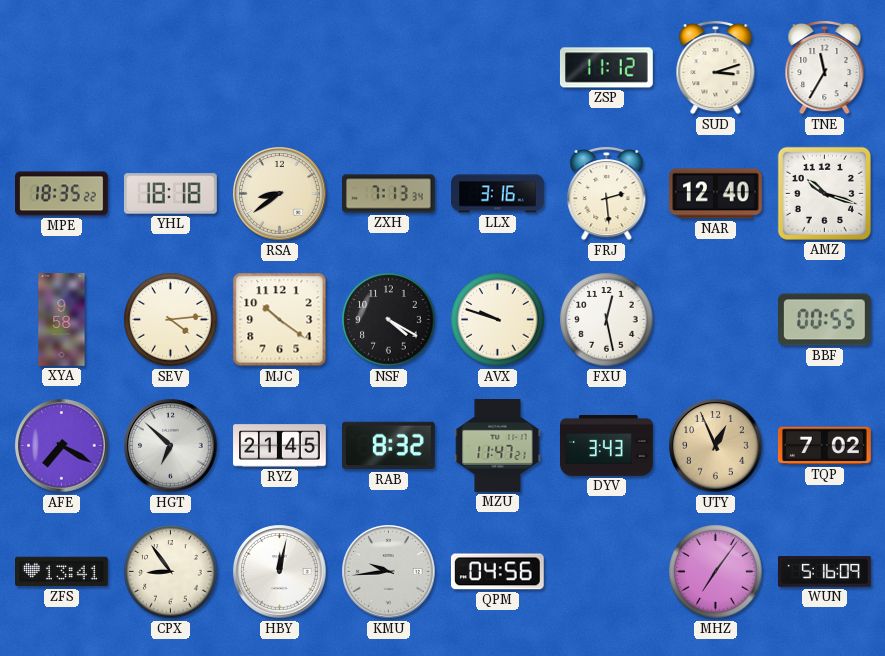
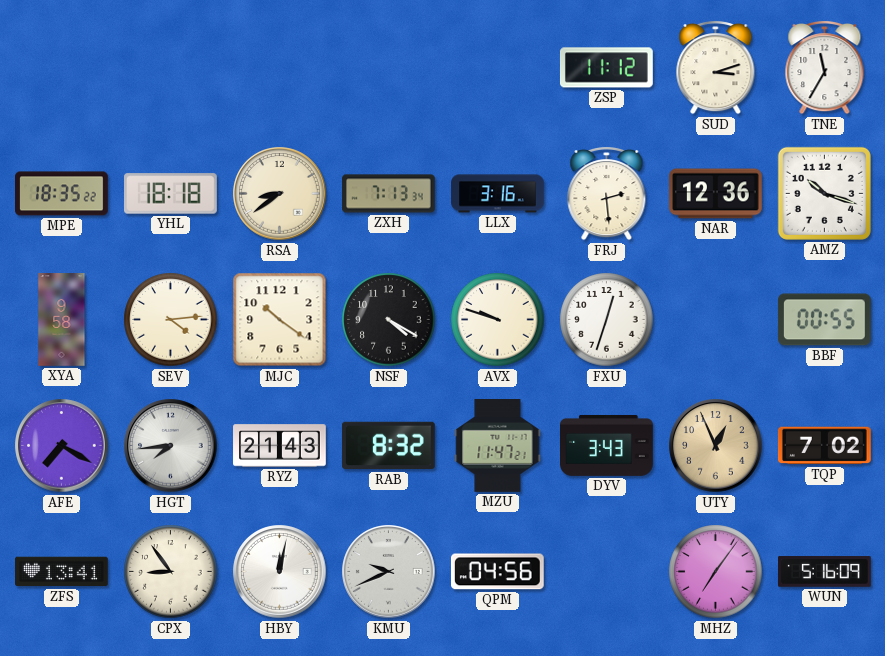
NAR: 12:40 -> 12:36
FXU: 12:28 -> 12:33
HGT: 6:52 -> 7:44
RYZ: 21:45 -> 21:43
KMU: 9:44 -> 9:41
